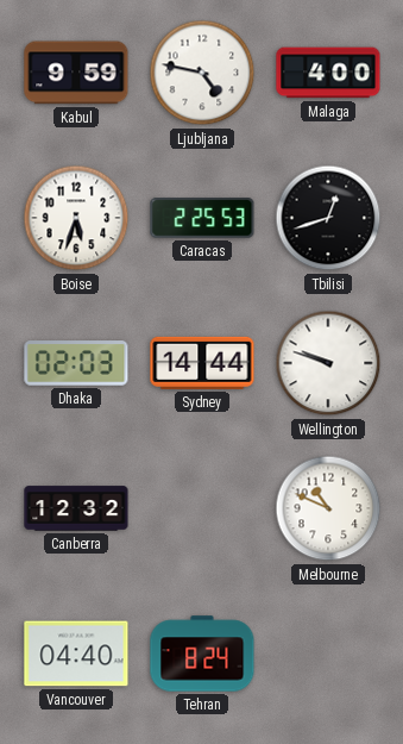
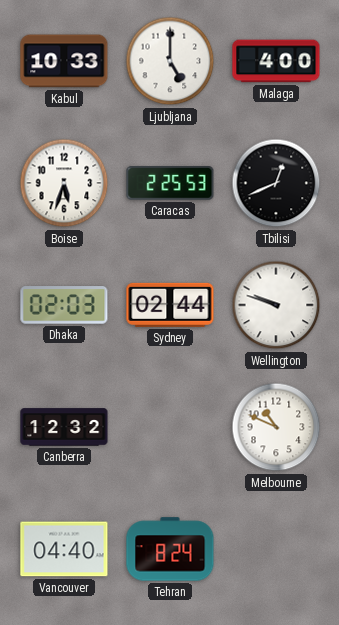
Kabul: 9:59 -> 10:33
Ljubljana: 4:47 -> 5:00
Tbilisi: 12:42 -> 12:41
Sydney: 14:44 -> 02:44
